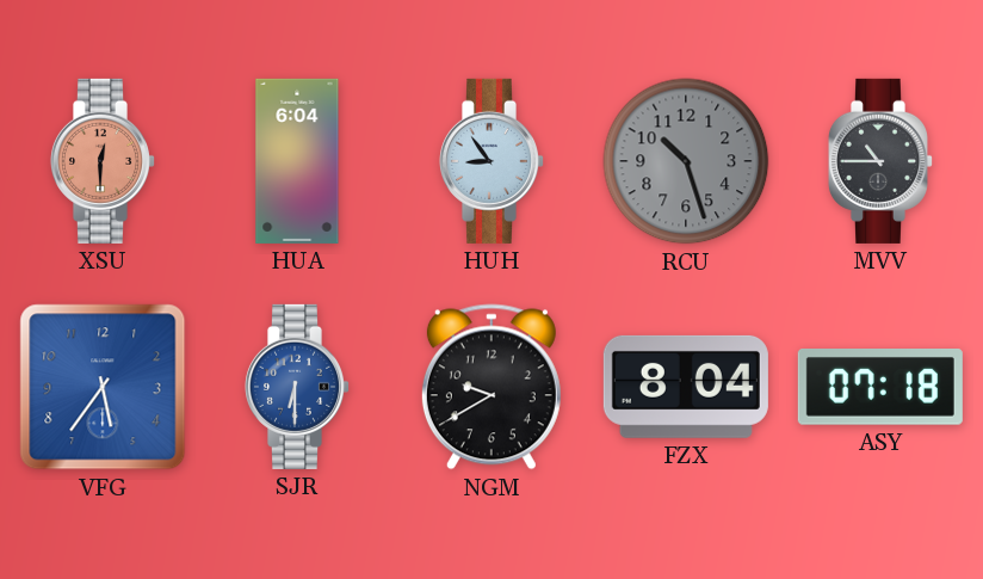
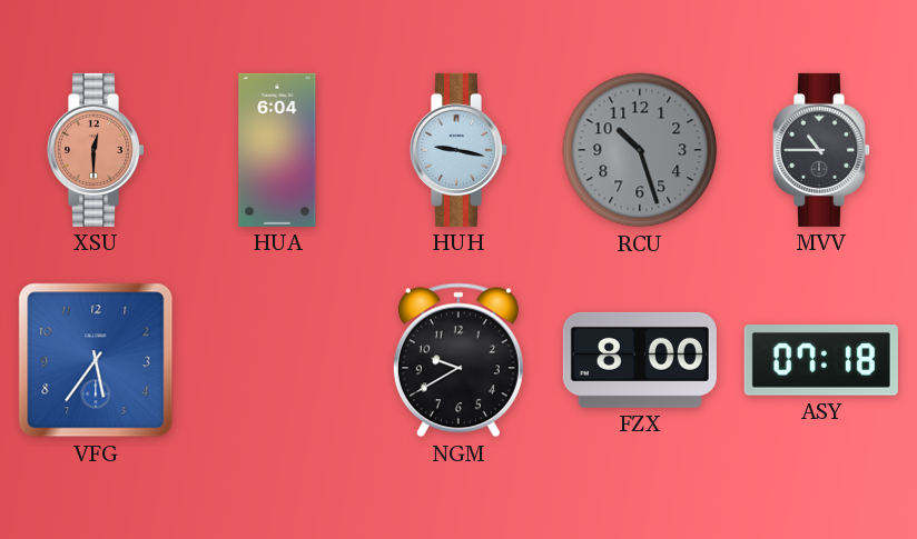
HUH: 8:54 -> 9:17
SJR: 6:30 -> none
FZX: 8:04 -> 8:00
